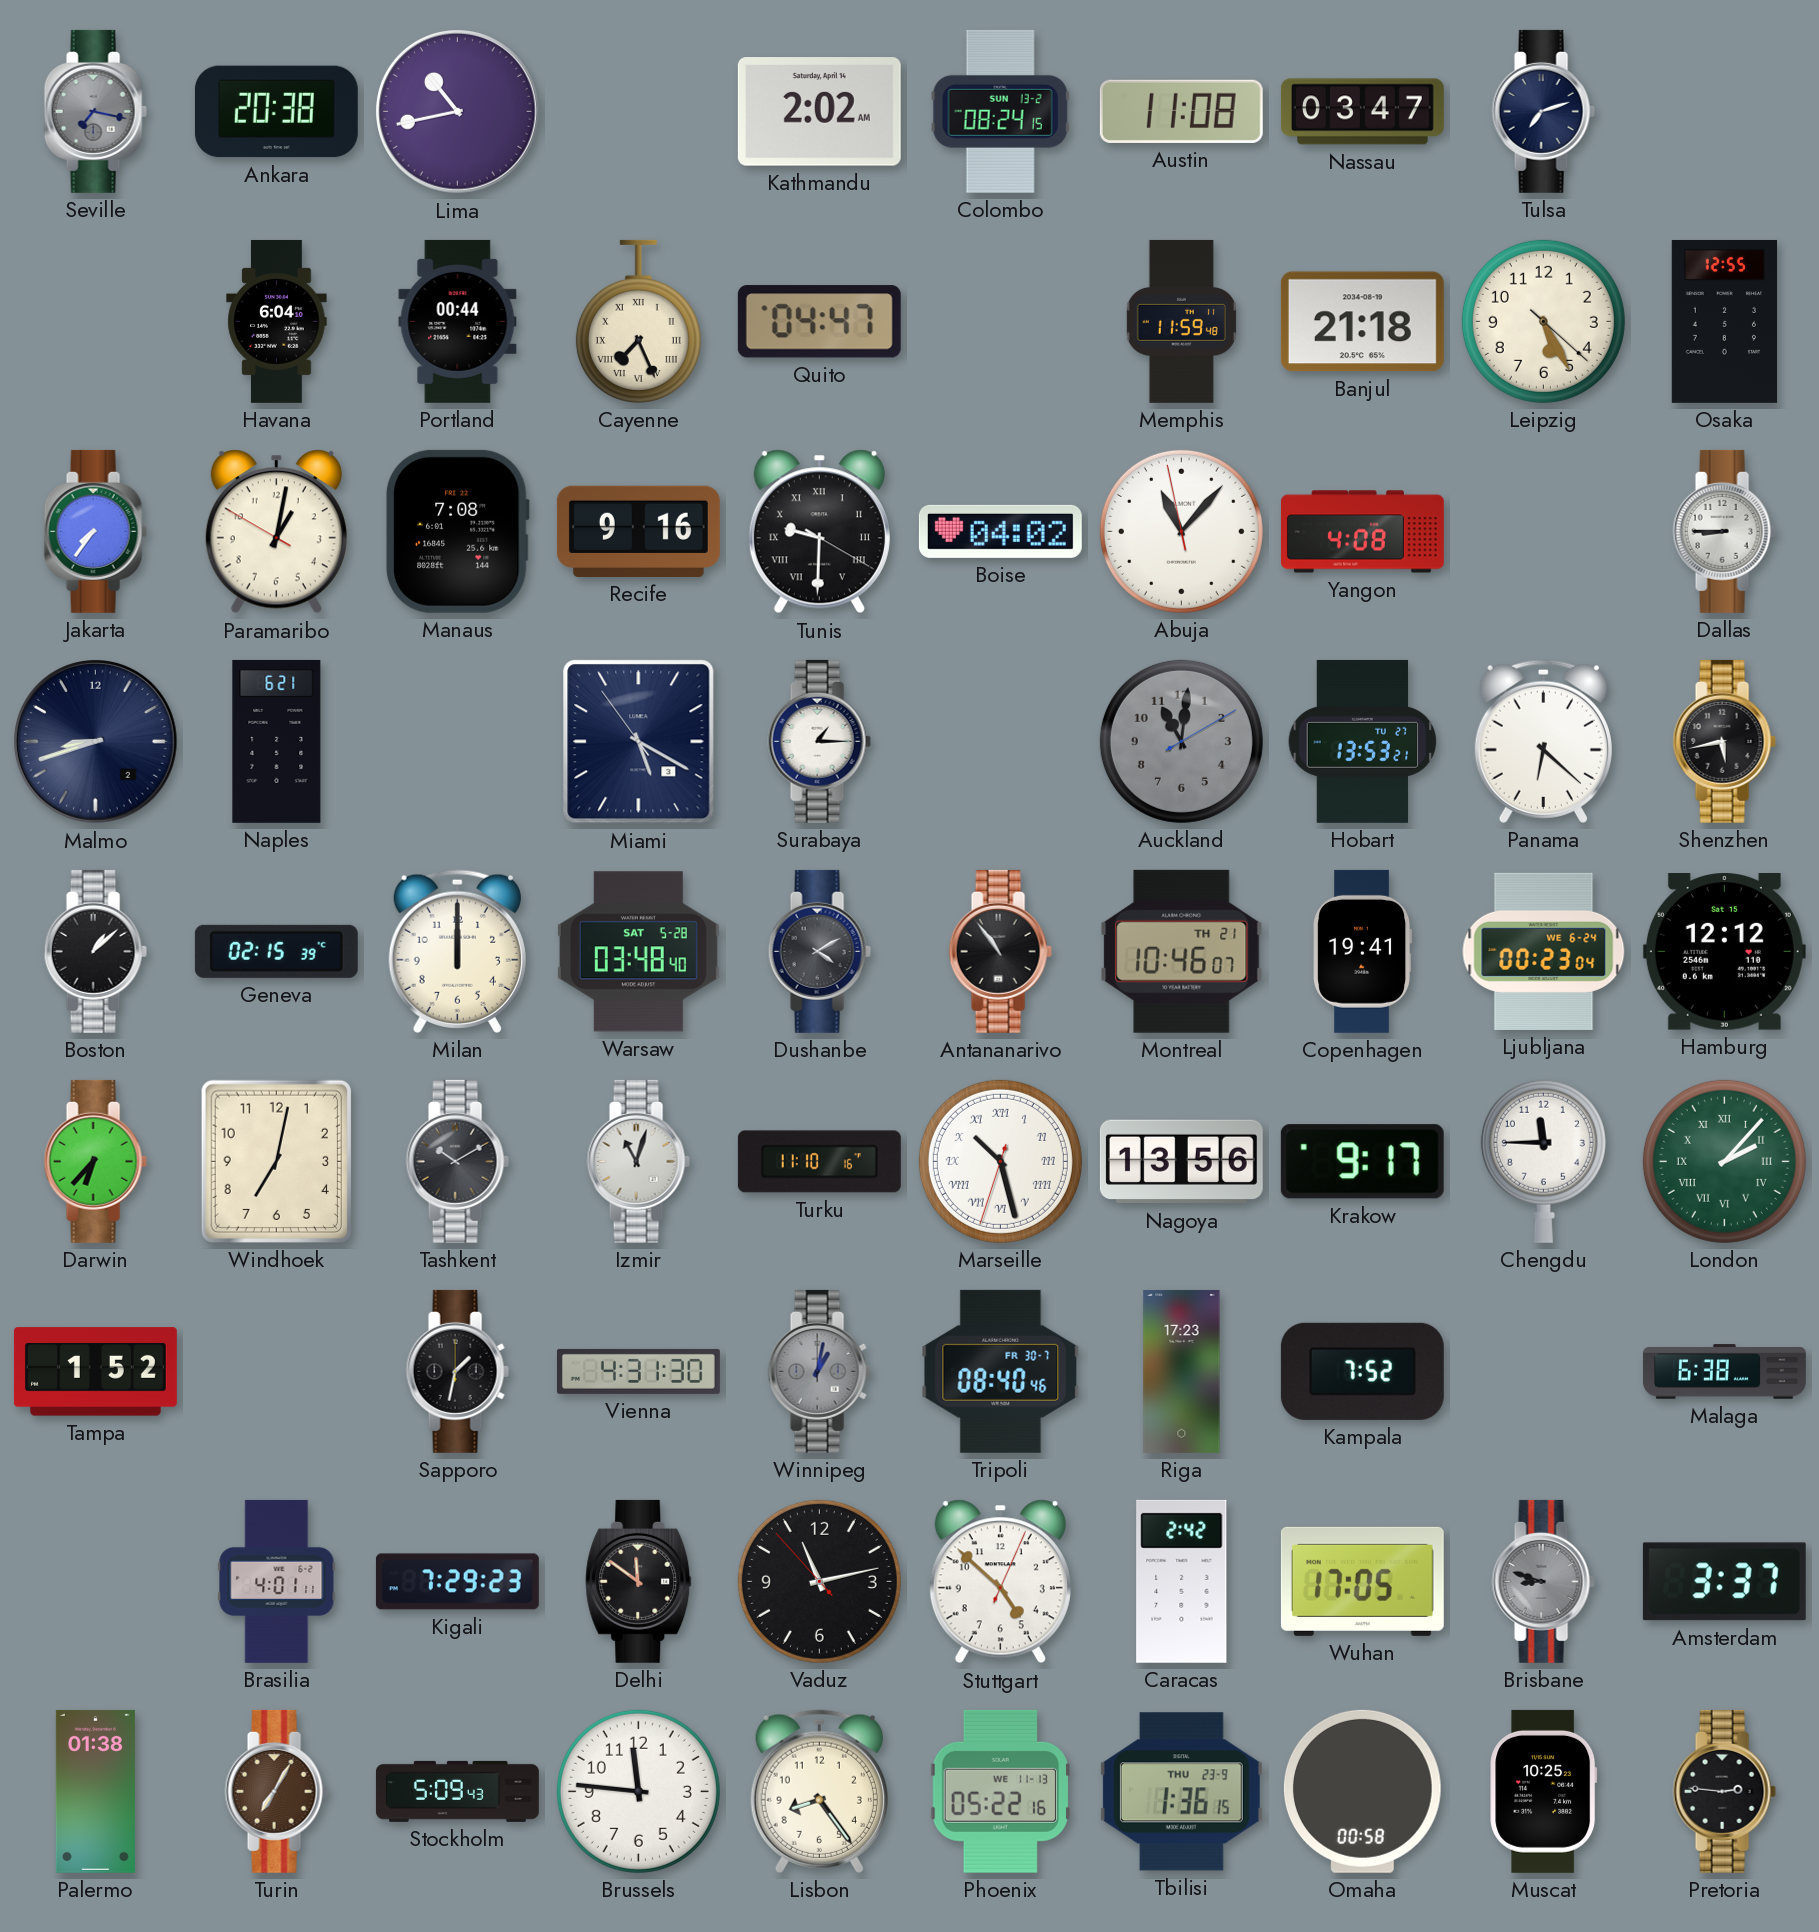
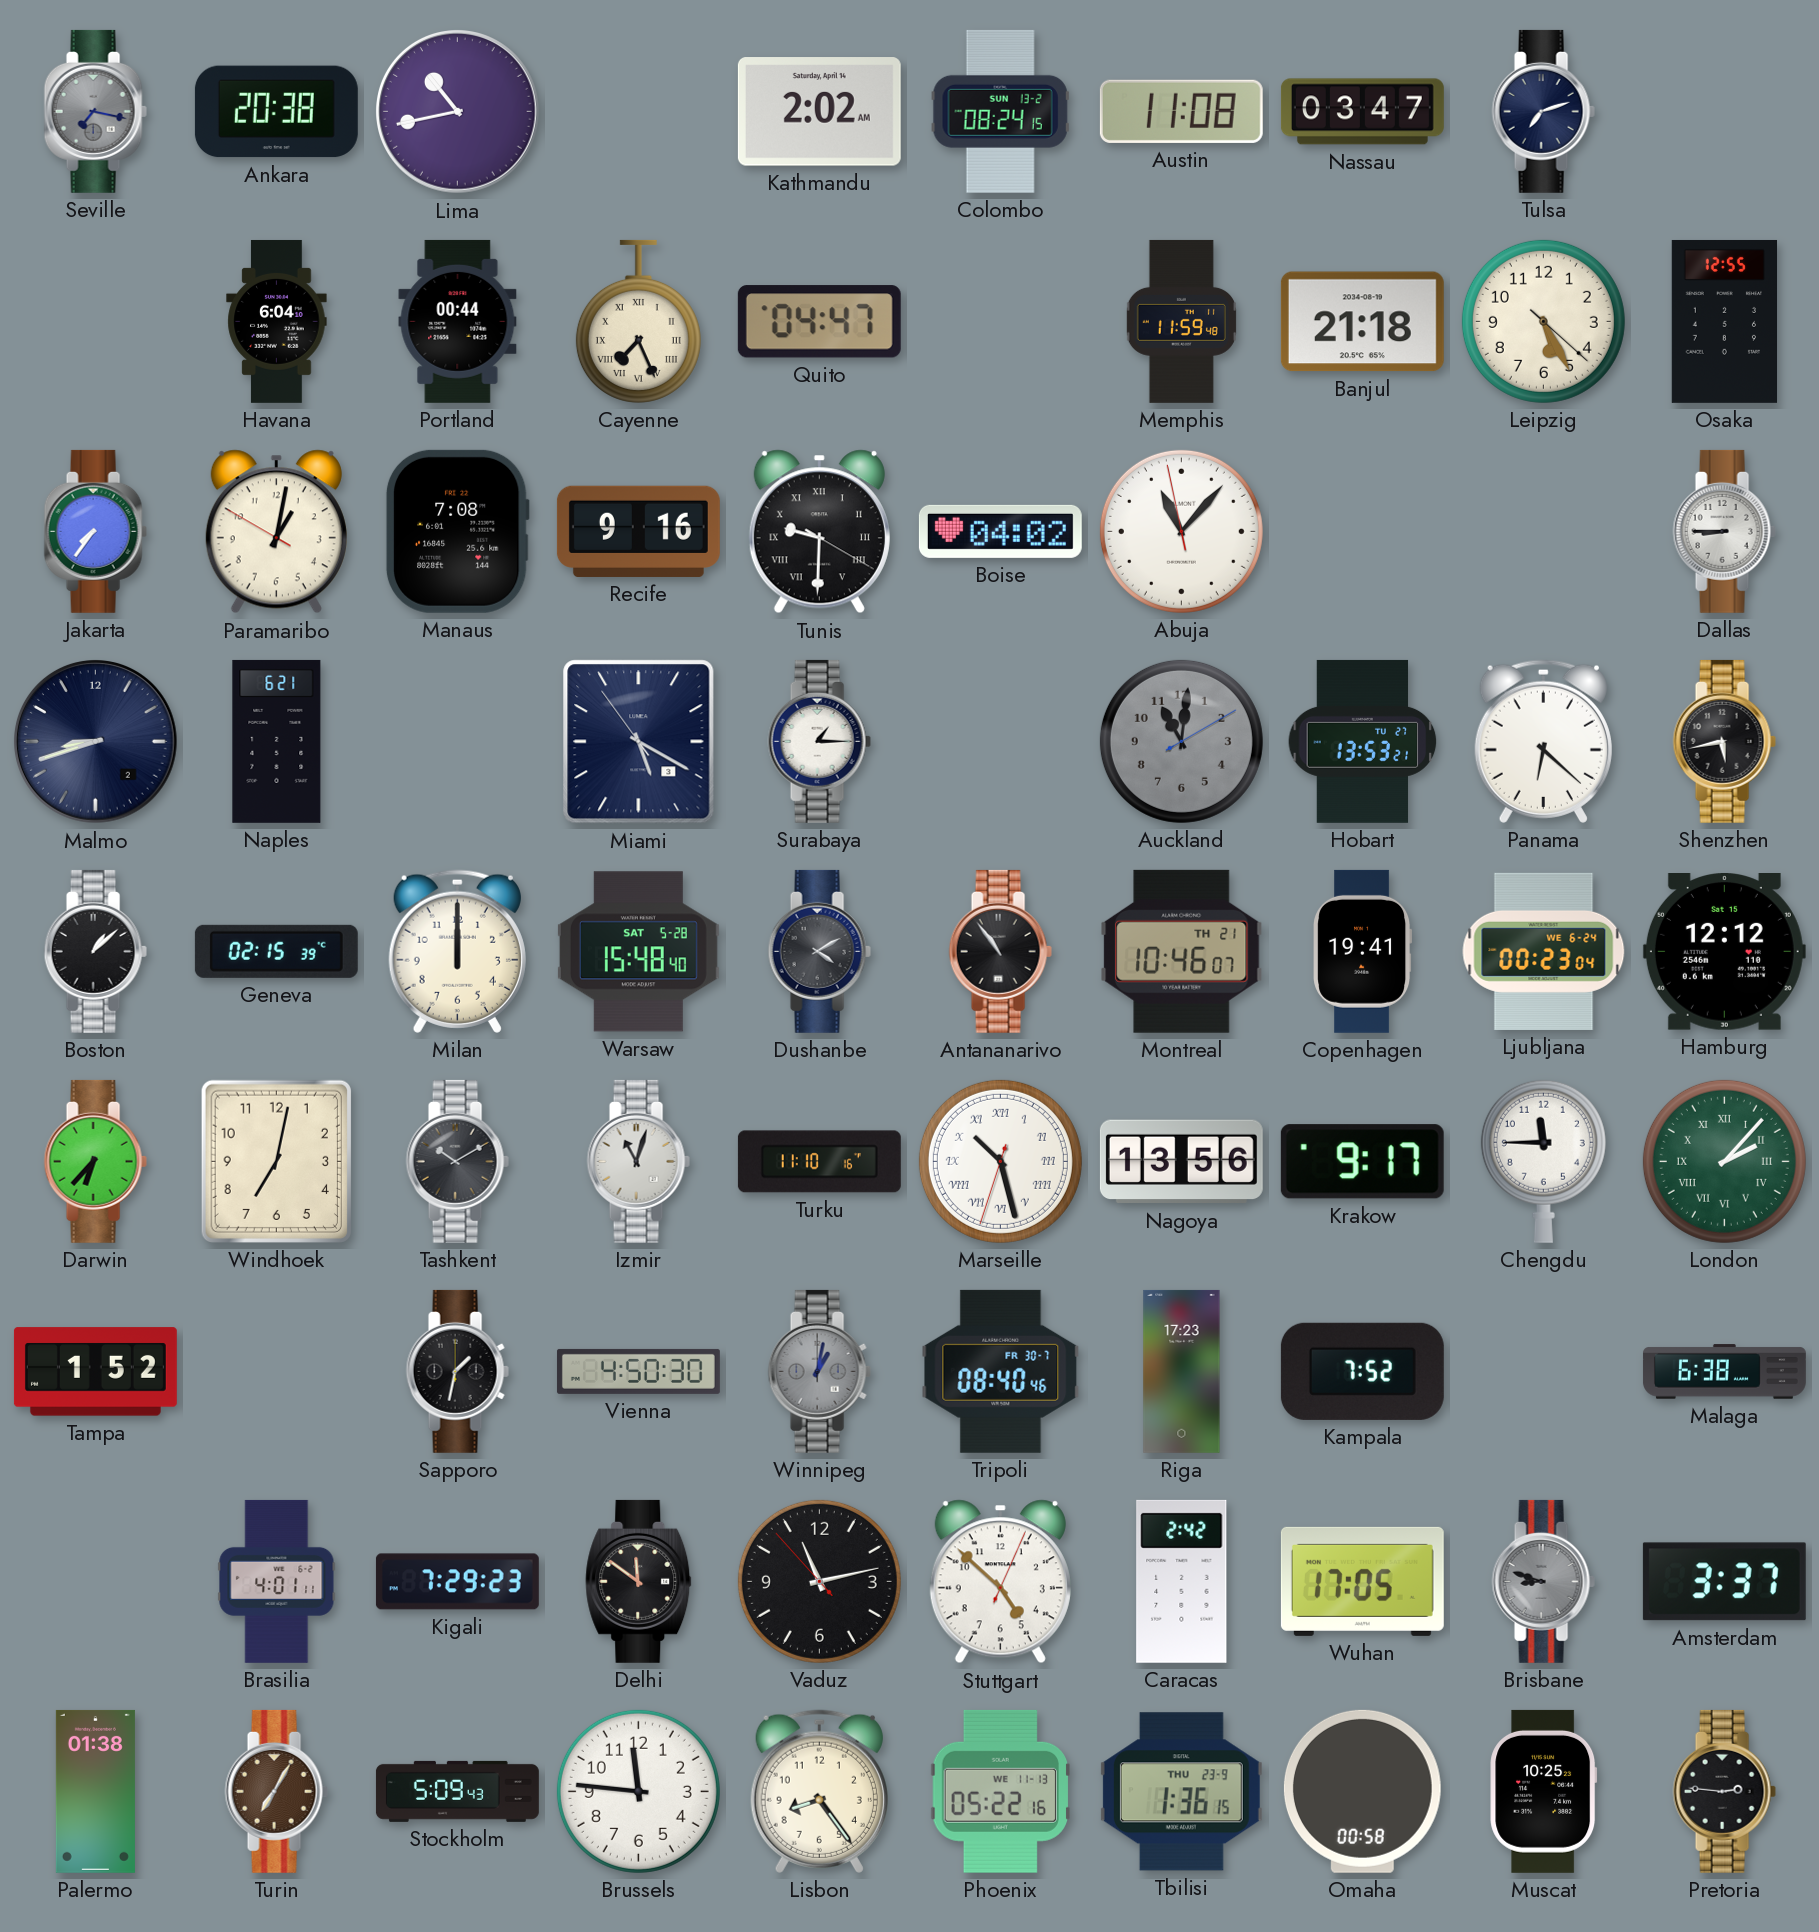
Yangon: 4:08 -> none
Warsaw: 03:48 -> 15:48
Vienna: 4:31 -> 4:50
